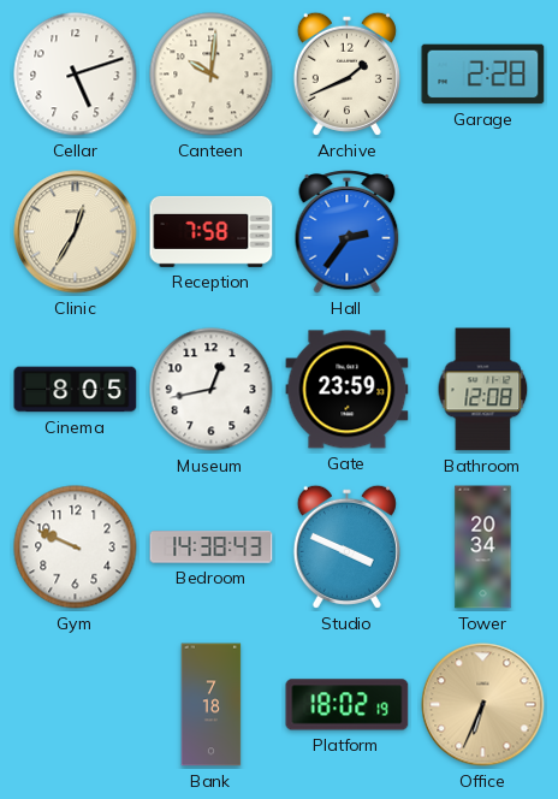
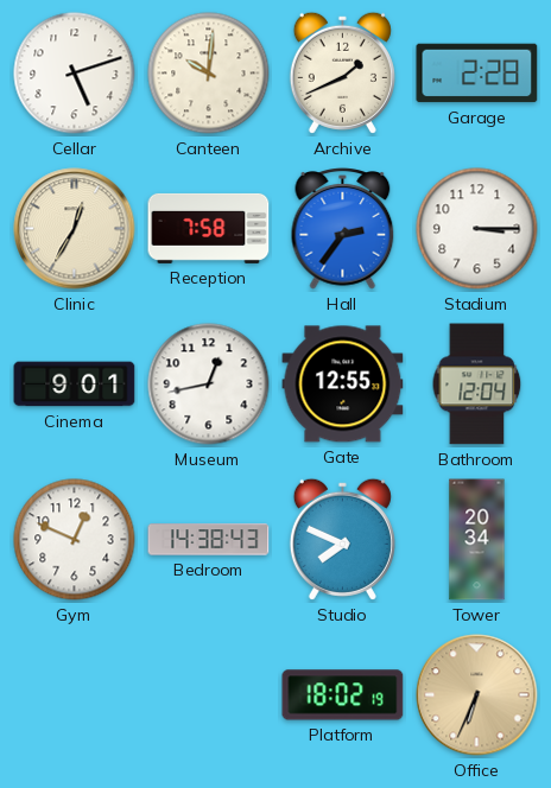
Stadium: none -> 3:15
Cinema: 8:05 -> 9:01
Gate: 23:59 -> 12:55
Bathroom: 12:08 -> 12:04
Gym: 9:49 -> 12:49
Studio: 3:49 -> 7:49
Bank: 7:18 -> none
